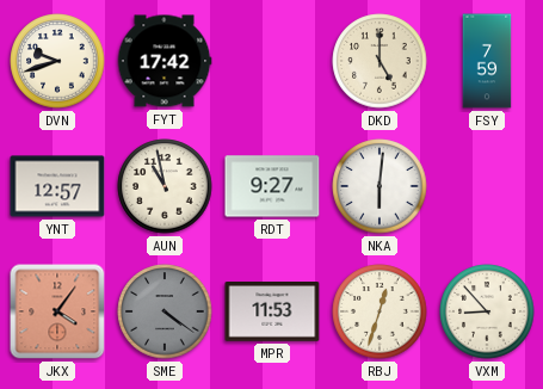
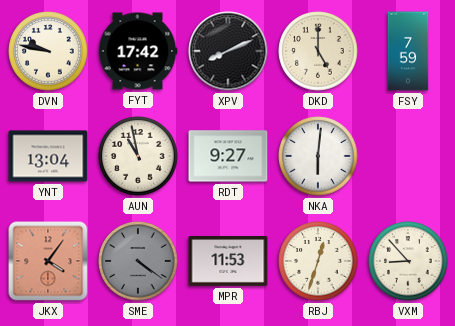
DVN: 9:42 -> 9:47
XPV: none -> 8:11
YNT: 12:57 -> 13:04
